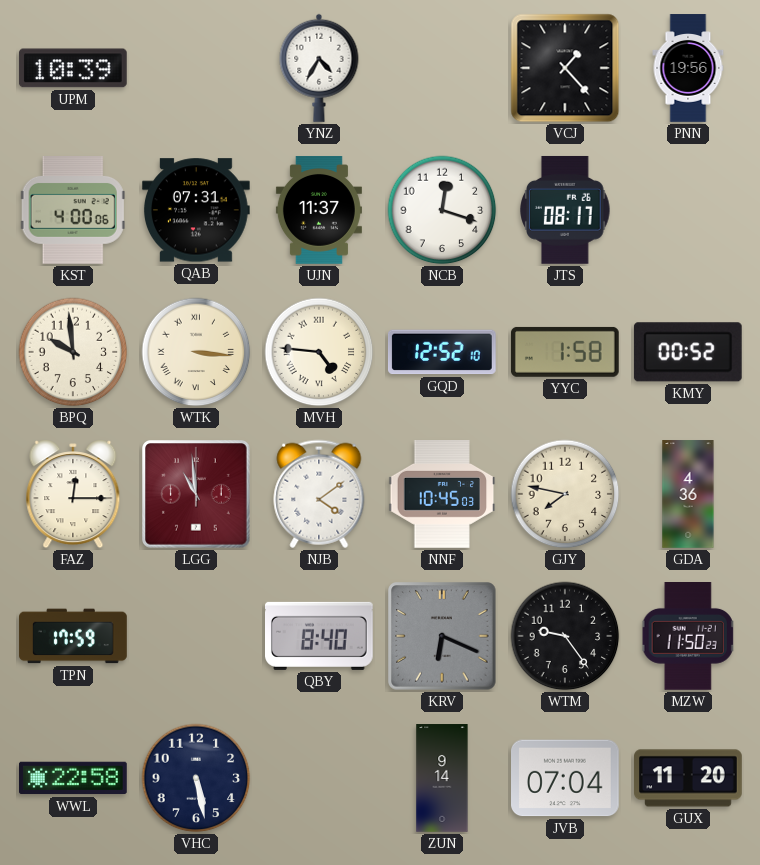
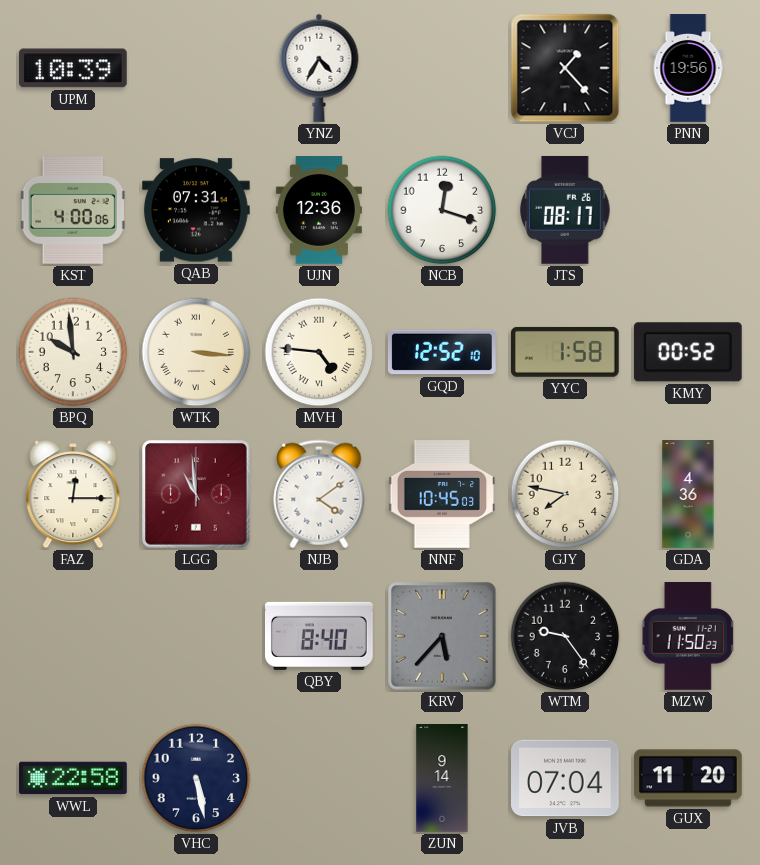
UJN: 11:37 -> 12:36
TPN: 17:59 -> none
KRV: 6:19 -> 5:37
